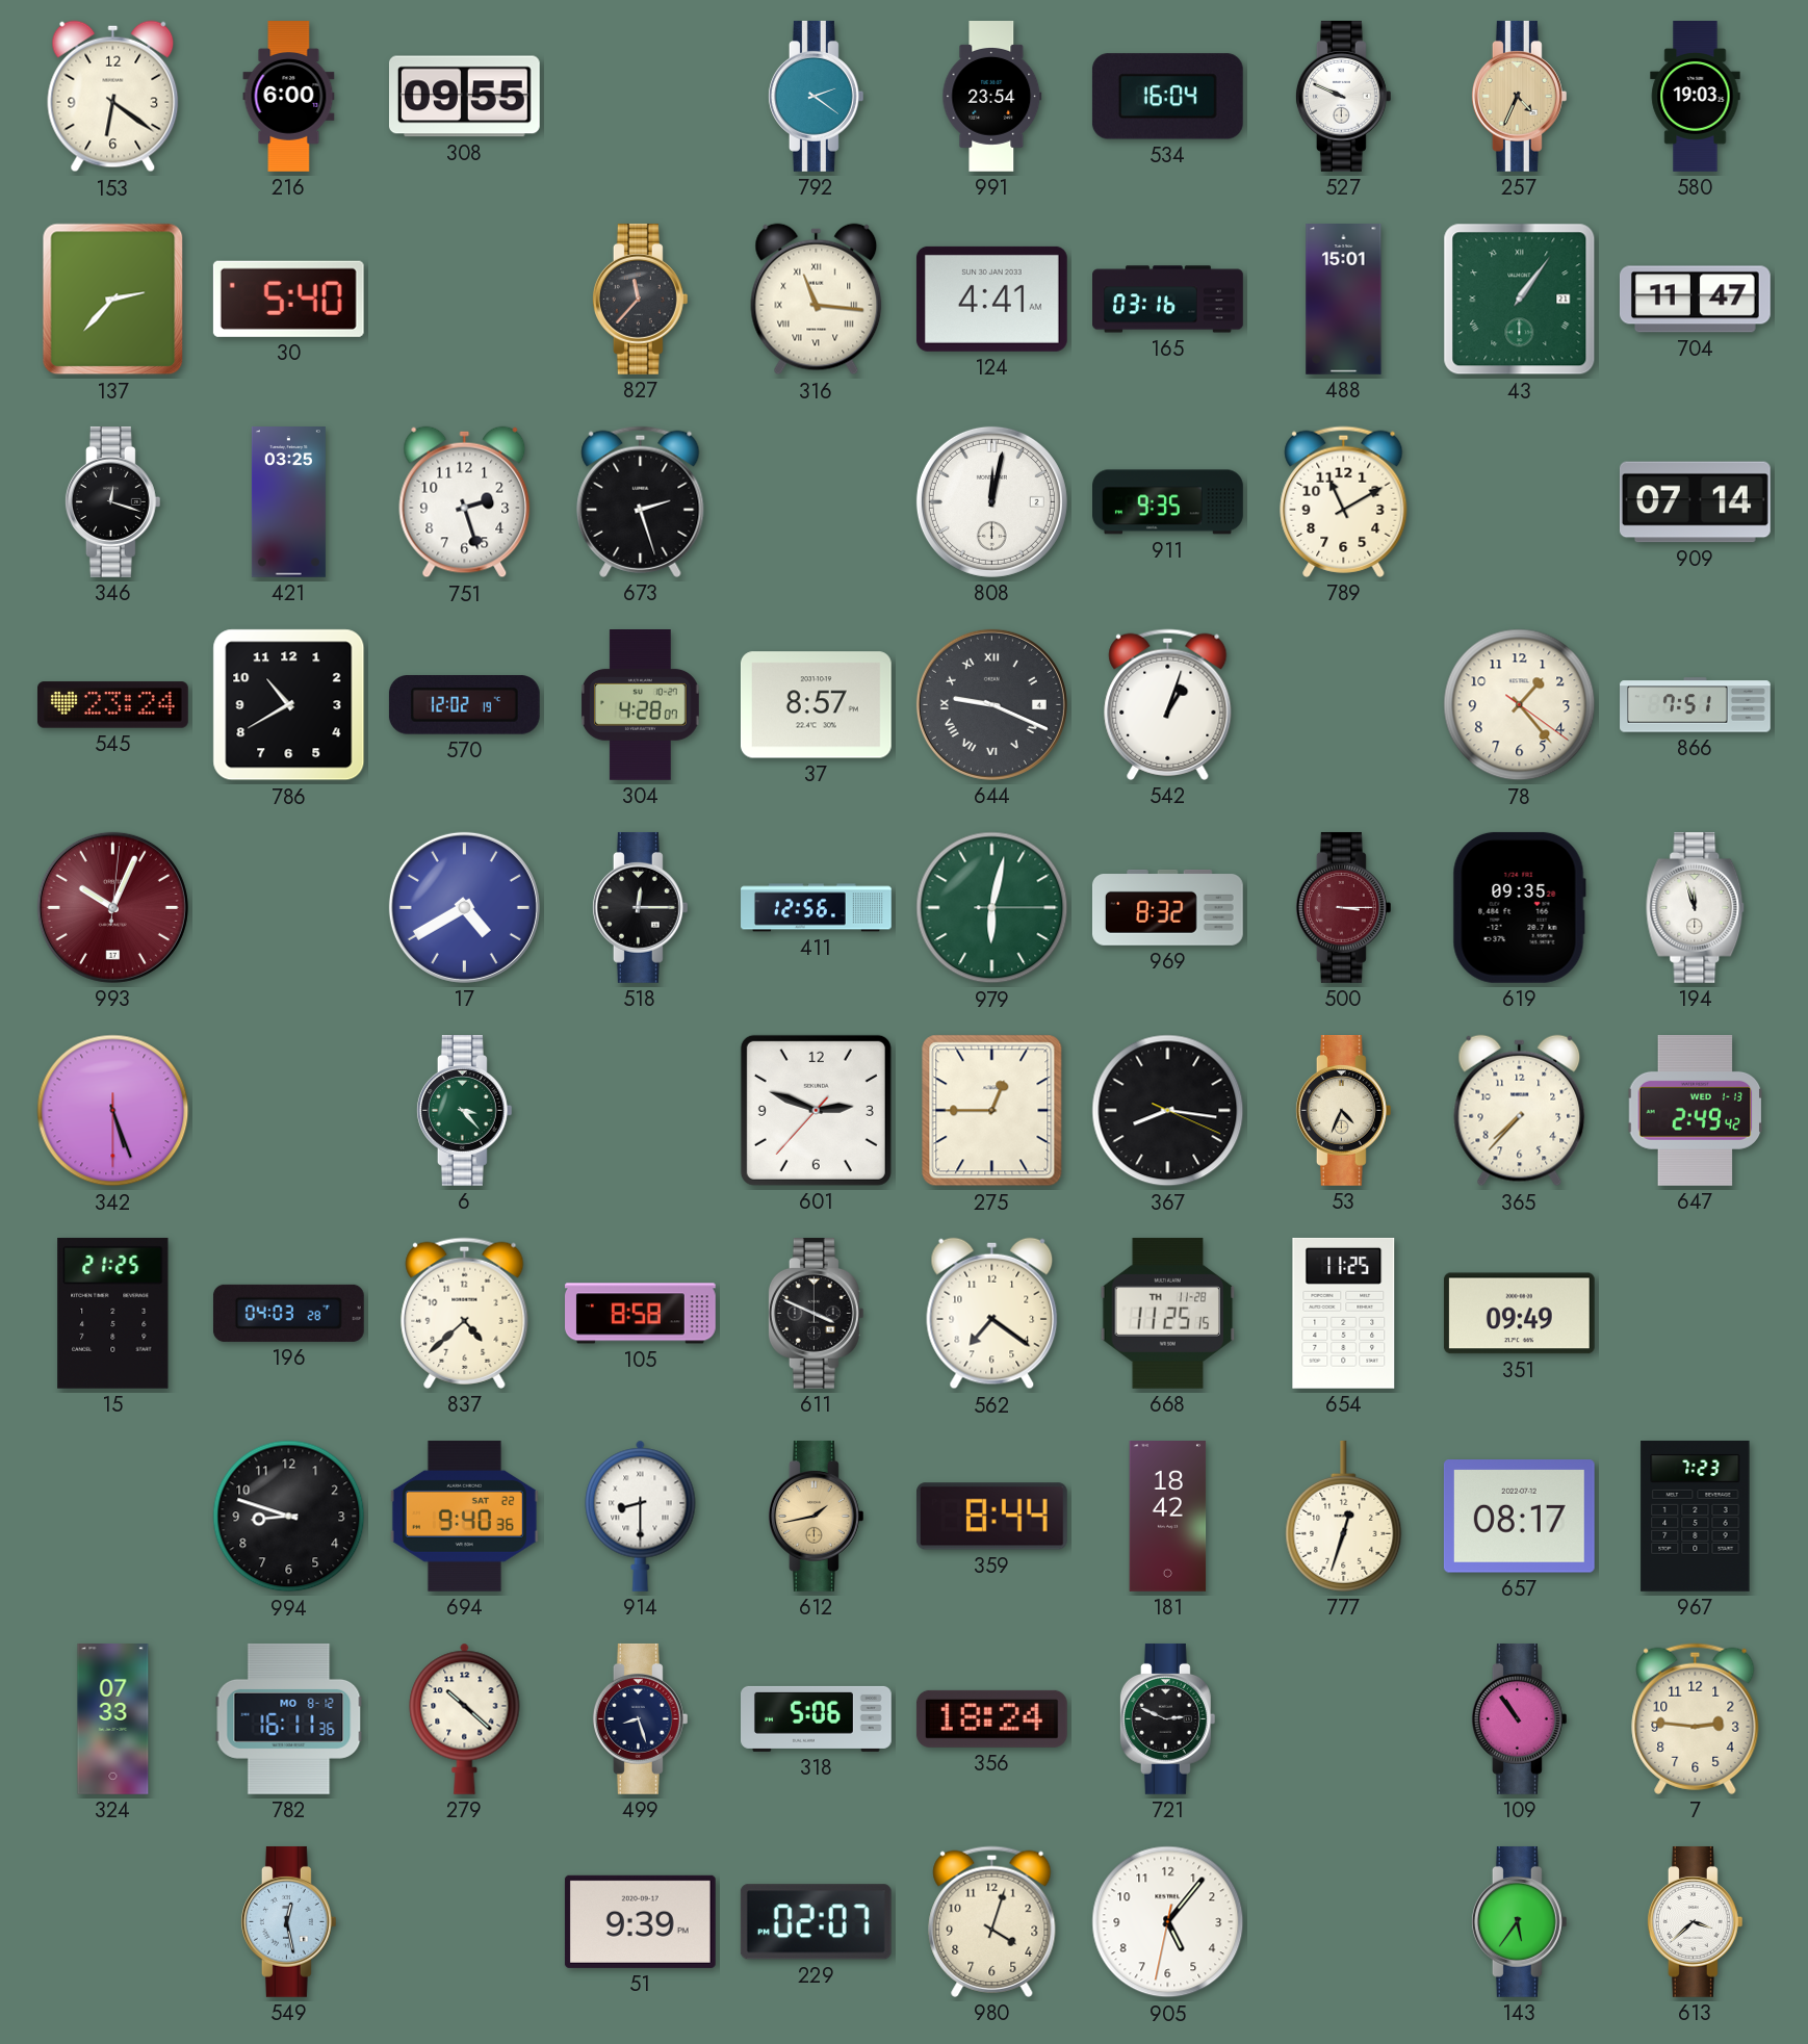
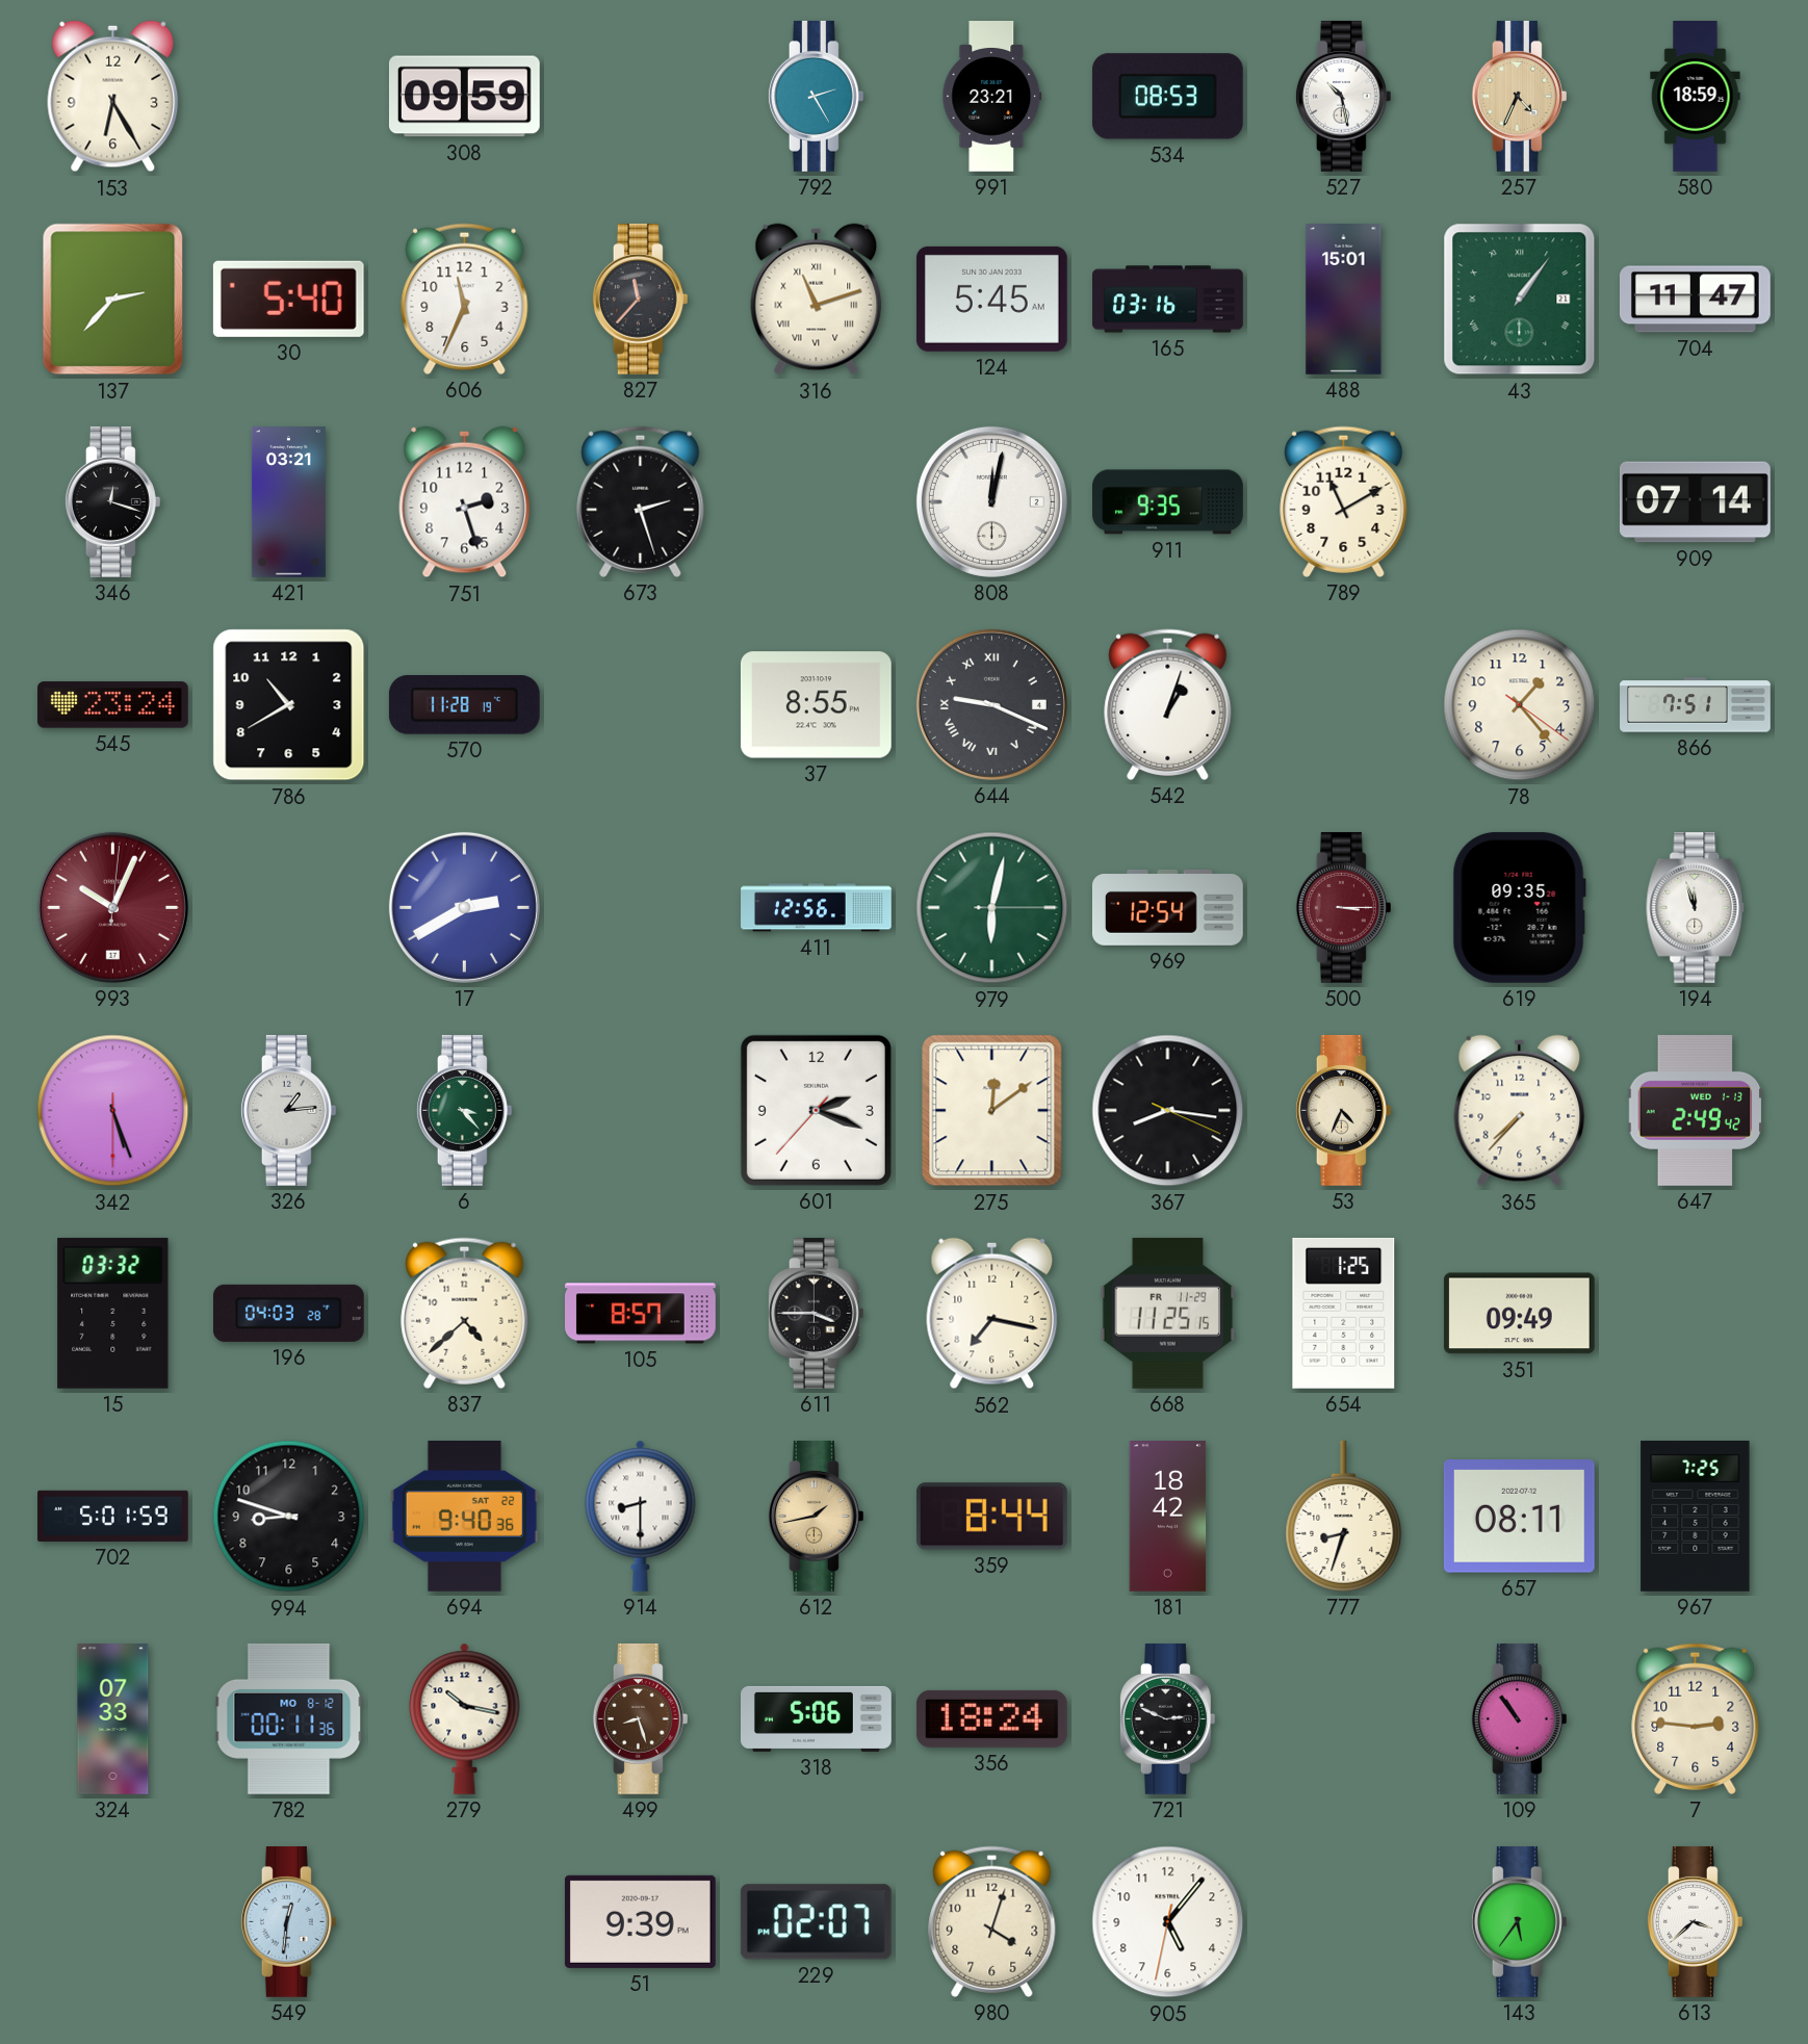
153: 6:21 -> 6:25
216: 6:00 -> none
308: 09:55 -> 09:59
792: 2:21 -> 2:25
991: 23:54 -> 23:21
534: 16:04 -> 08:53
527: 9:49 -> 10:28
580: 19:03 -> 18:59
606: none -> 11:34
316: 11:16 -> 11:12
124: 4:41 -> 5:45
421: 03:25 -> 03:21
570: 12:02 -> 11:28
304: 4:28 -> none
37: 8:57 -> 8:55
17: 4:40 -> 2:40
518: 12:15 -> none
969: 8:32 -> 12:54
326: none -> 1:14
601: 2:48 -> 2:18
275: 12:45 -> 12:09
15: 21:25 -> 03:32
105: 8:58 -> 8:57
611: 3:49 -> 3:45
562: 7:21 -> 7:17
668 date: TH 11-28 -> FR 11-29
654: 11:25 -> 1:25
702: none -> 5:01
777: 12:33 -> 8:33
657: 08:17 -> 08:11
967: 7:23 -> 7:25
782: 16:11 -> 00:11
279: 10:22 -> 10:17
499 dial: navy -> brown
549: 12:28 -> 12:31
